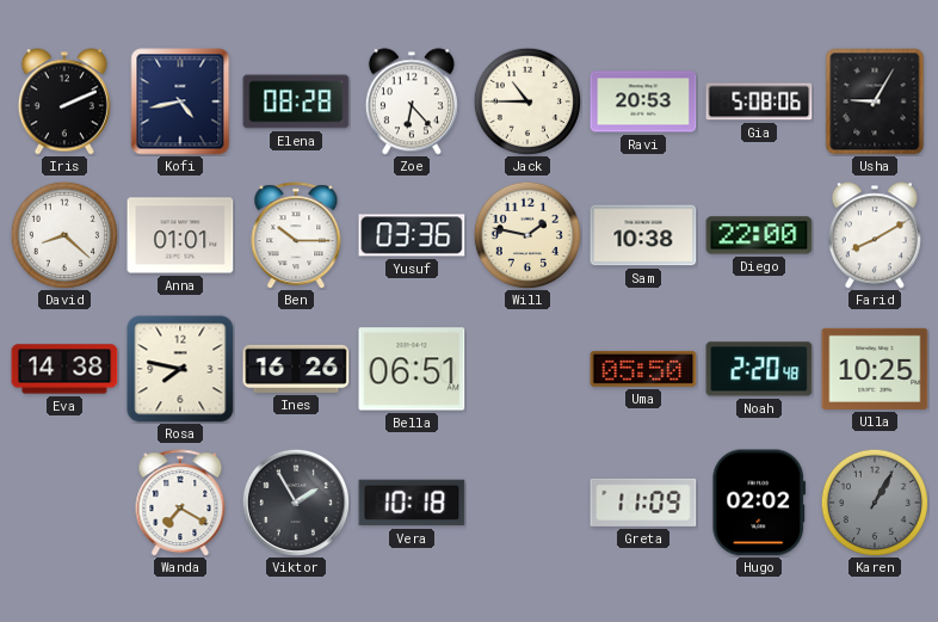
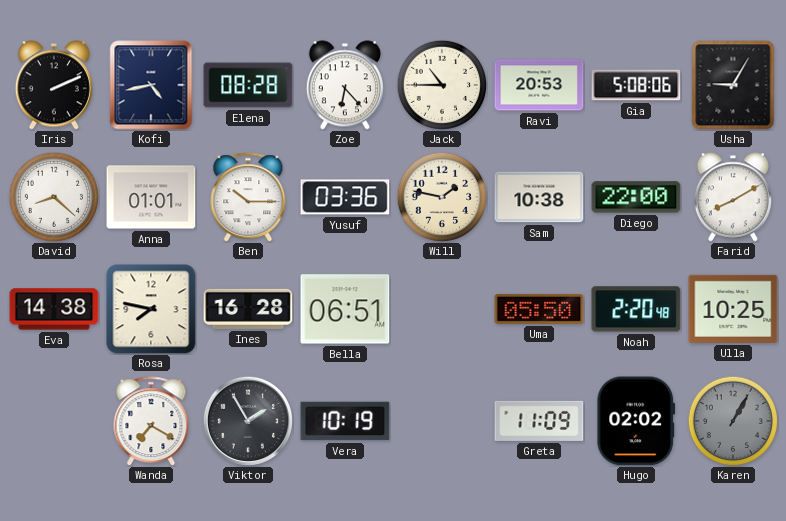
Ines: 16:26 -> 16:28
Vera: 10:18 -> 10:19
